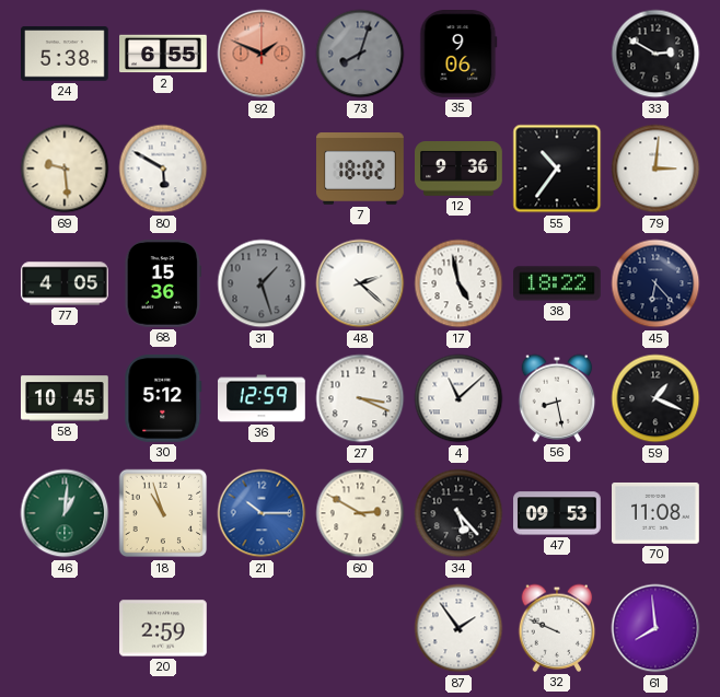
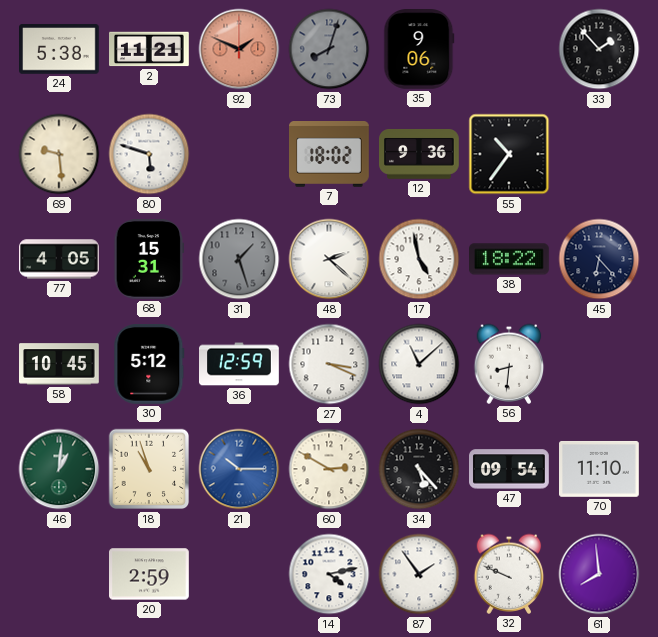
2: 6:55 -> 11:21
33: 2:50 -> 1:53
80: 5:50 -> 5:48
79: 3:01 -> none
68: 15:36 -> 15:31
56: 8:28 -> 8:31
59: 1:19 -> none
47: 09:53 -> 09:54
70: 11:08 -> 11:10
14: none -> 4:13
